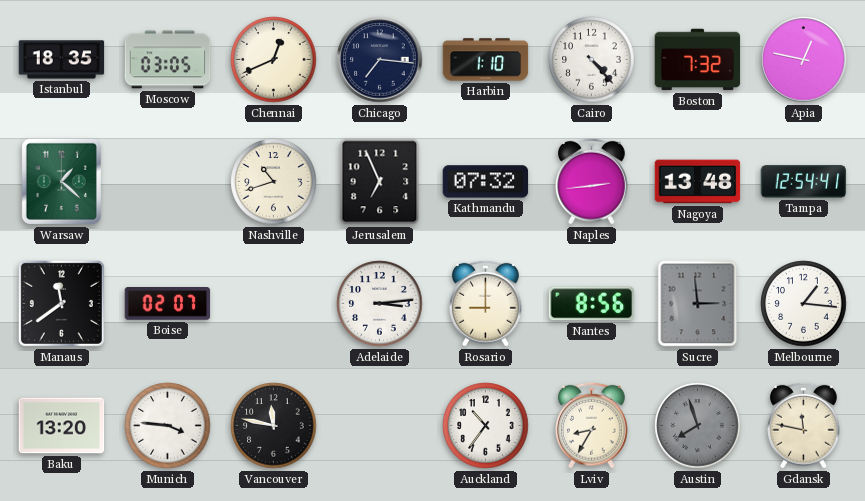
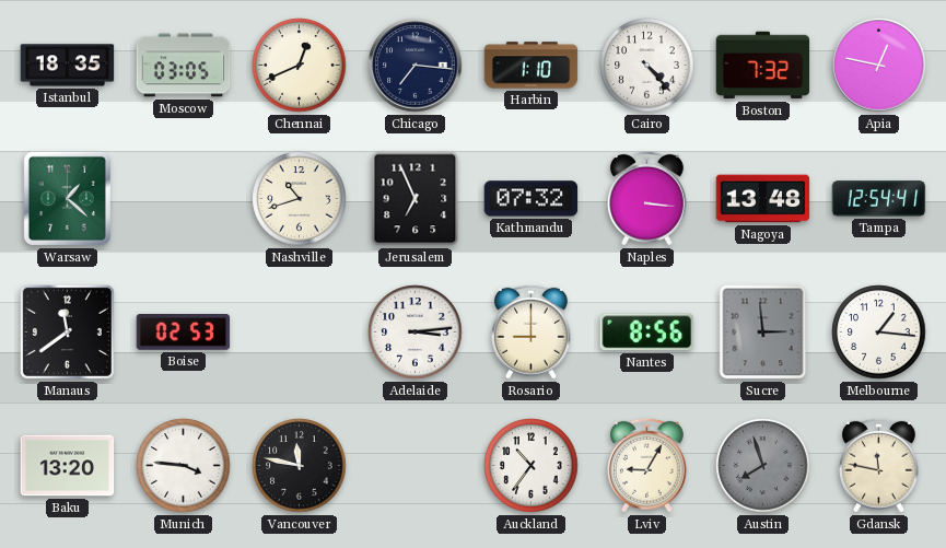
Naples: 2:44 -> 3:16
Boise: 02:07 -> 02:53
Lviv: 8:35 -> 9:05
